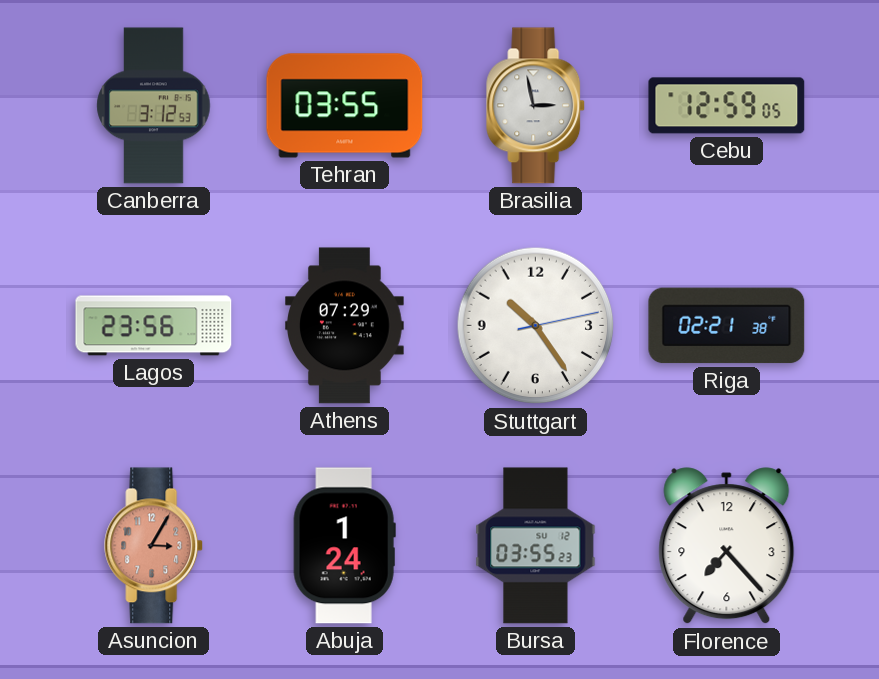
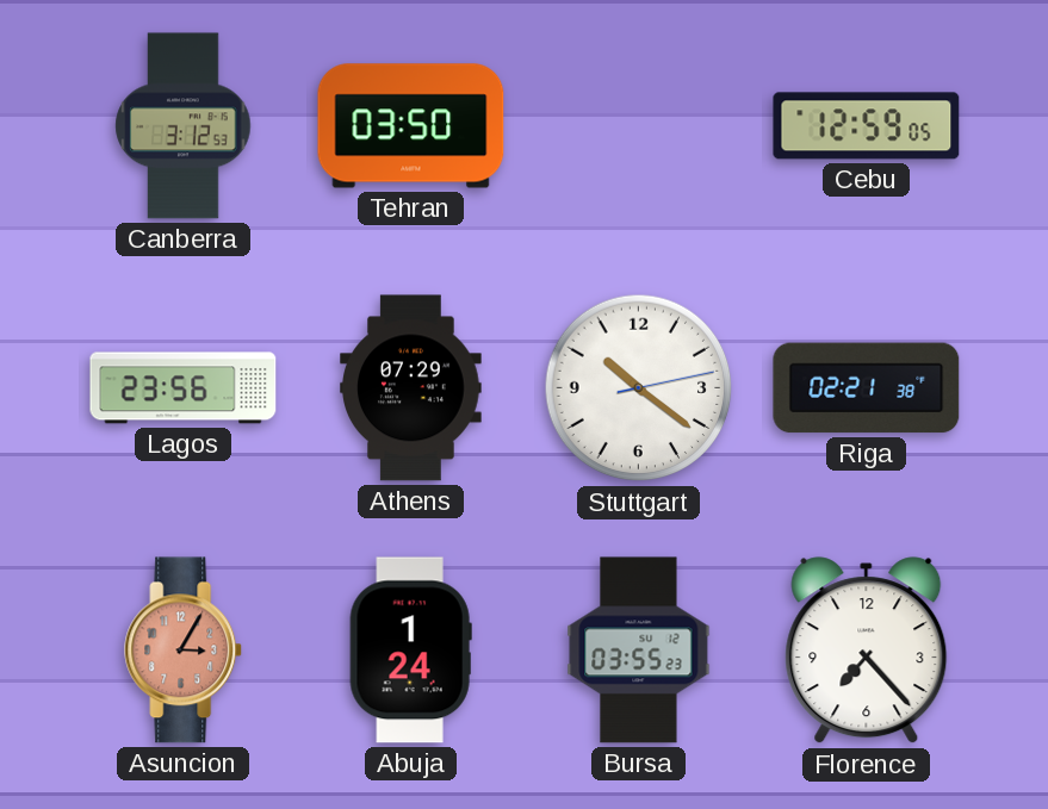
Tehran: 03:55 -> 03:50
Brasilia: 2:58 -> none
Stuttgart: 10:24 -> 10:21
